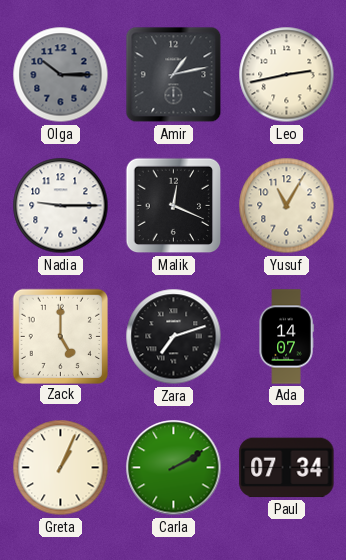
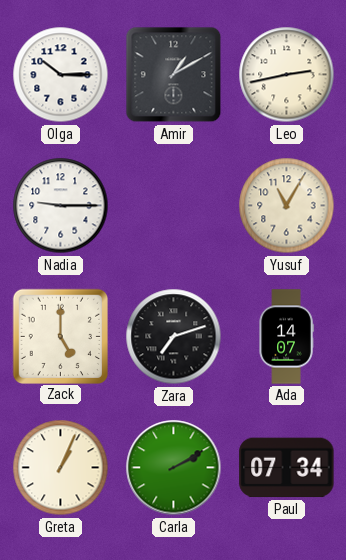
Olga dial: grey -> white
Amir: 1:13 -> 1:10
Malik: 12:19 -> none
